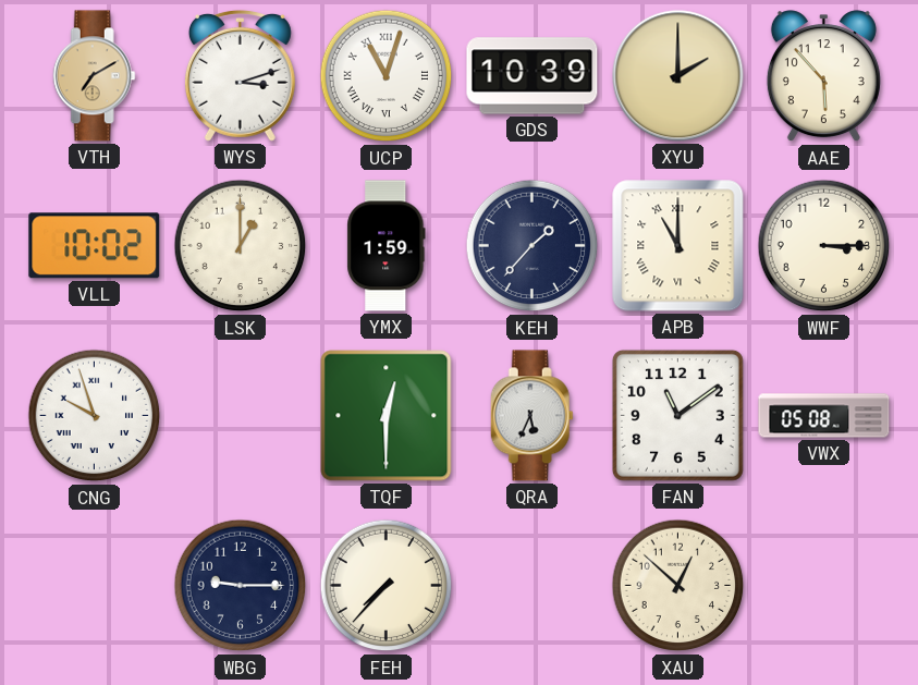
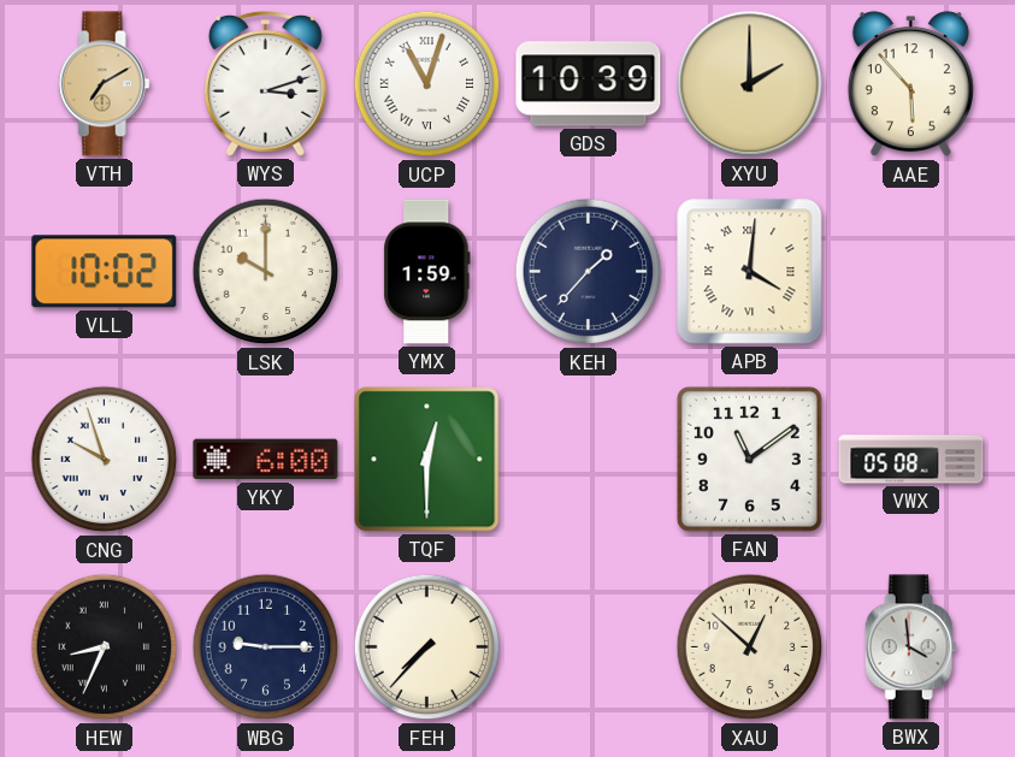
LSK: 1:00 -> 10:00
APB: 11:00 -> 4:01
WWF: 3:15 -> none
YKY: none -> 6:00
QRA: 5:34 -> none
HEW: none -> 8:34
BWX: none -> 3:59
